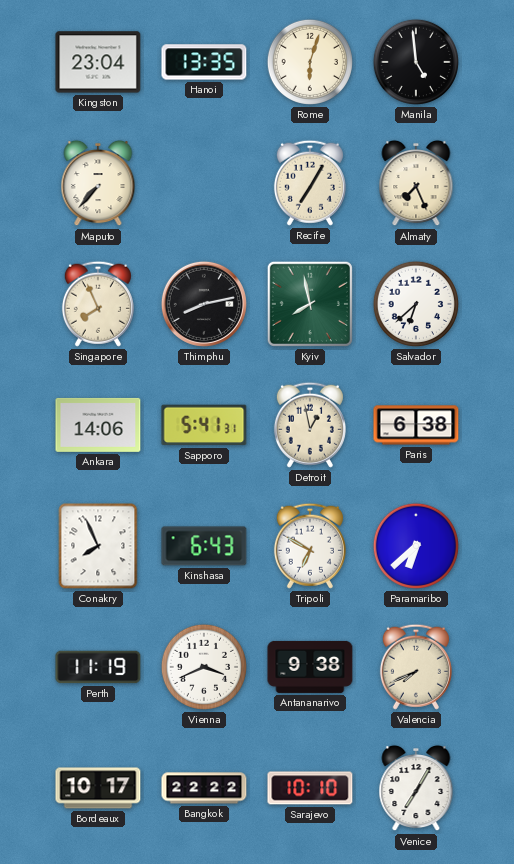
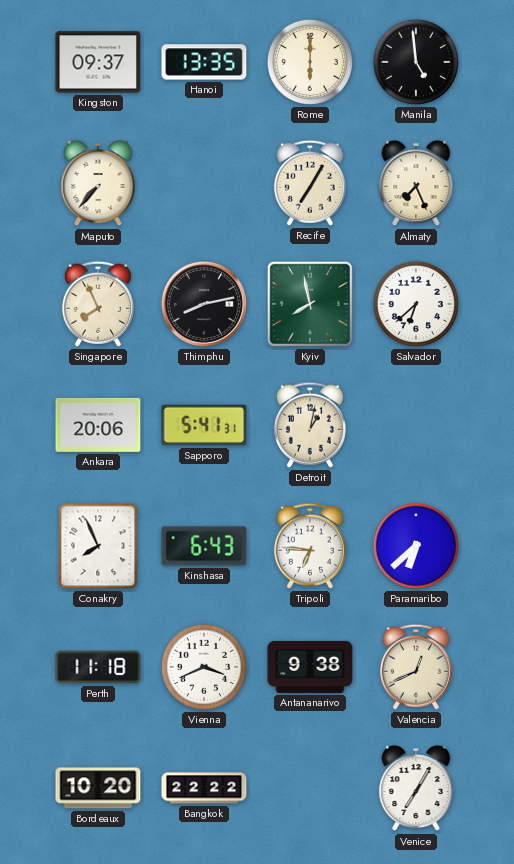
Kingston: 23:04 -> 09:37
Rome: 6:03 -> 6:00
Ankara: 14:06 -> 20:06
Detroit: 12:58 -> 1:02
Paris: 6:38 -> none
Tripoli: 6:50 -> 6:46
Perth: 11:19 -> 11:18
Valencia: 7:41 -> 12:41
Bordeaux: 10:17 -> 10:20
Sarajevo: 10:10 -> none
